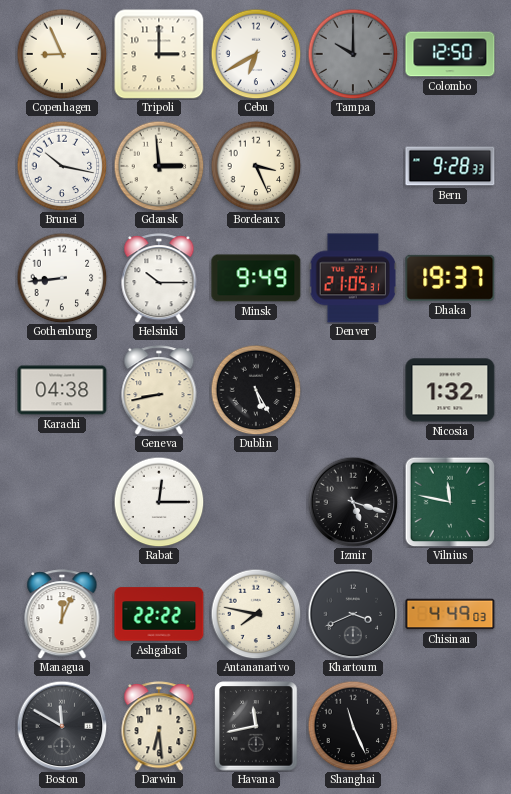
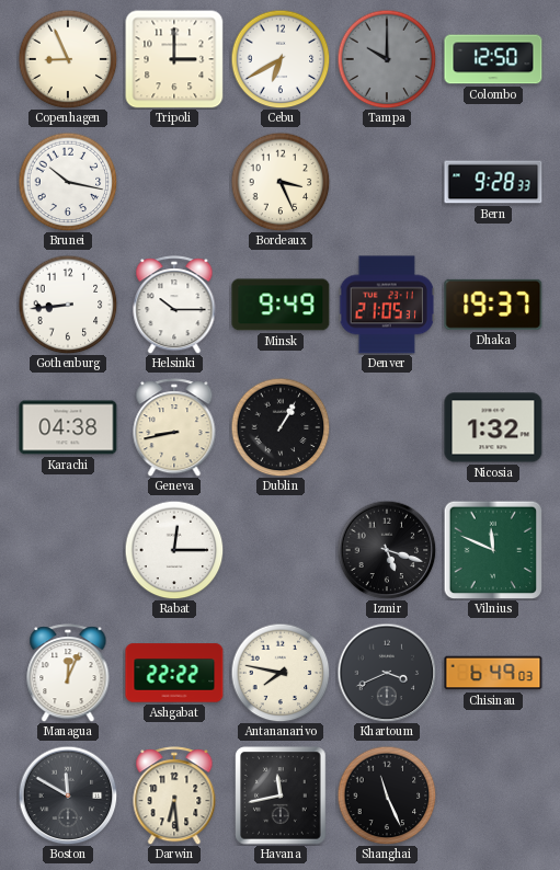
Gdansk: 2:59 -> none
Dublin: 5:25 -> 1:05
Vilnius: 11:47 -> 11:49
Chisinau: 4:49 -> 6:49
